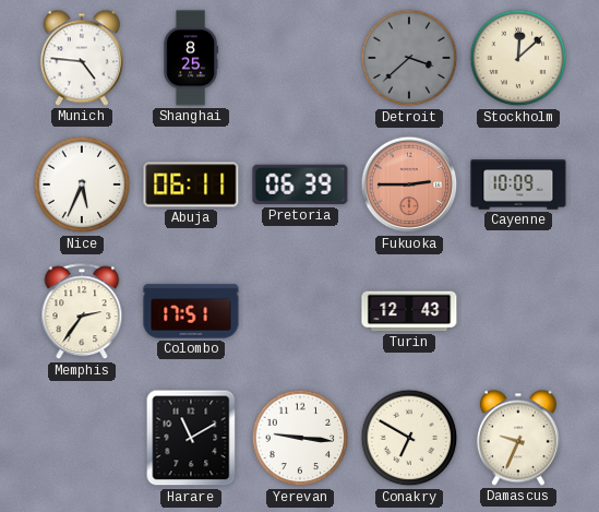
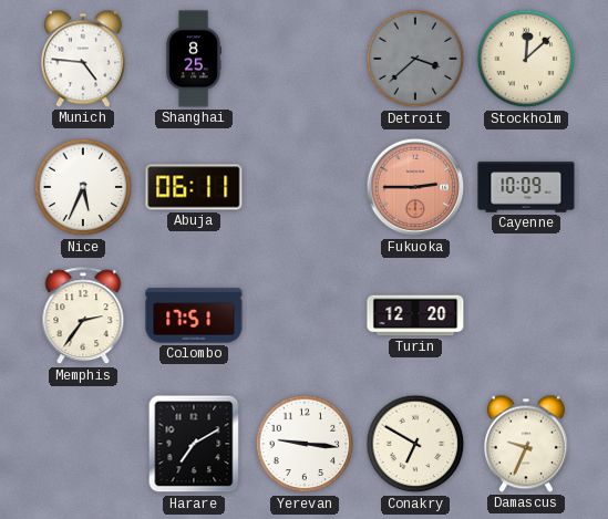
Pretoria: 06:39 -> none
Turin: 12:43 -> 12:20
Harare: 11:10 -> 7:10
